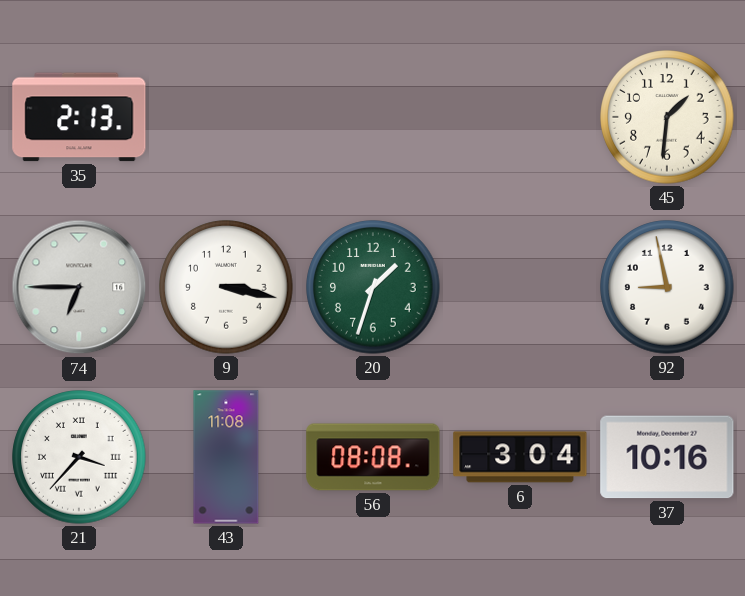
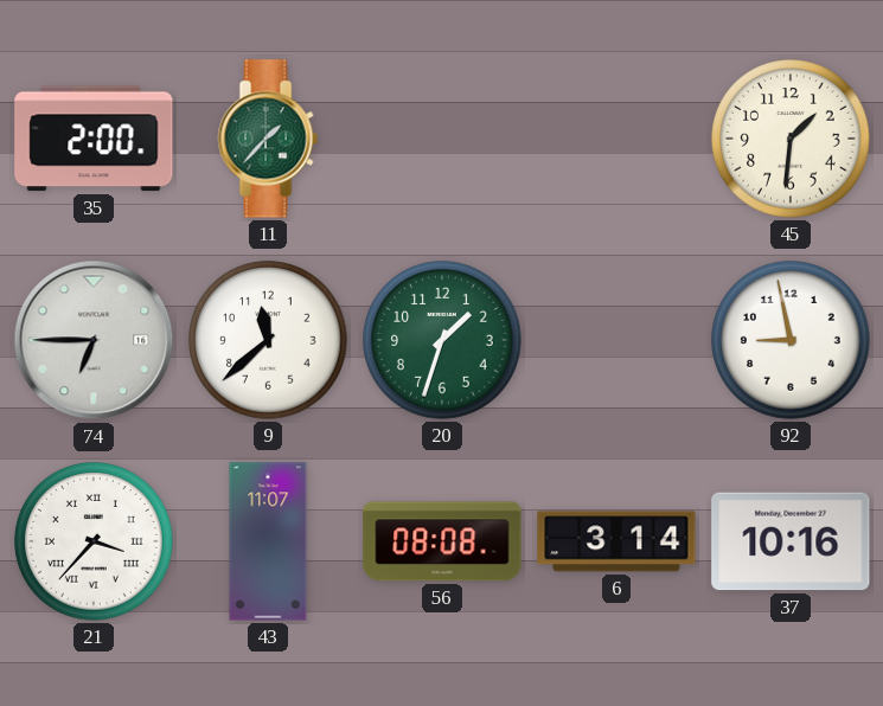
35: 2:13 -> 2:00
11: none -> 1:37
9: 3:17 -> 11:38
43: 11:08 -> 11:07
6: 3:04 -> 3:14
